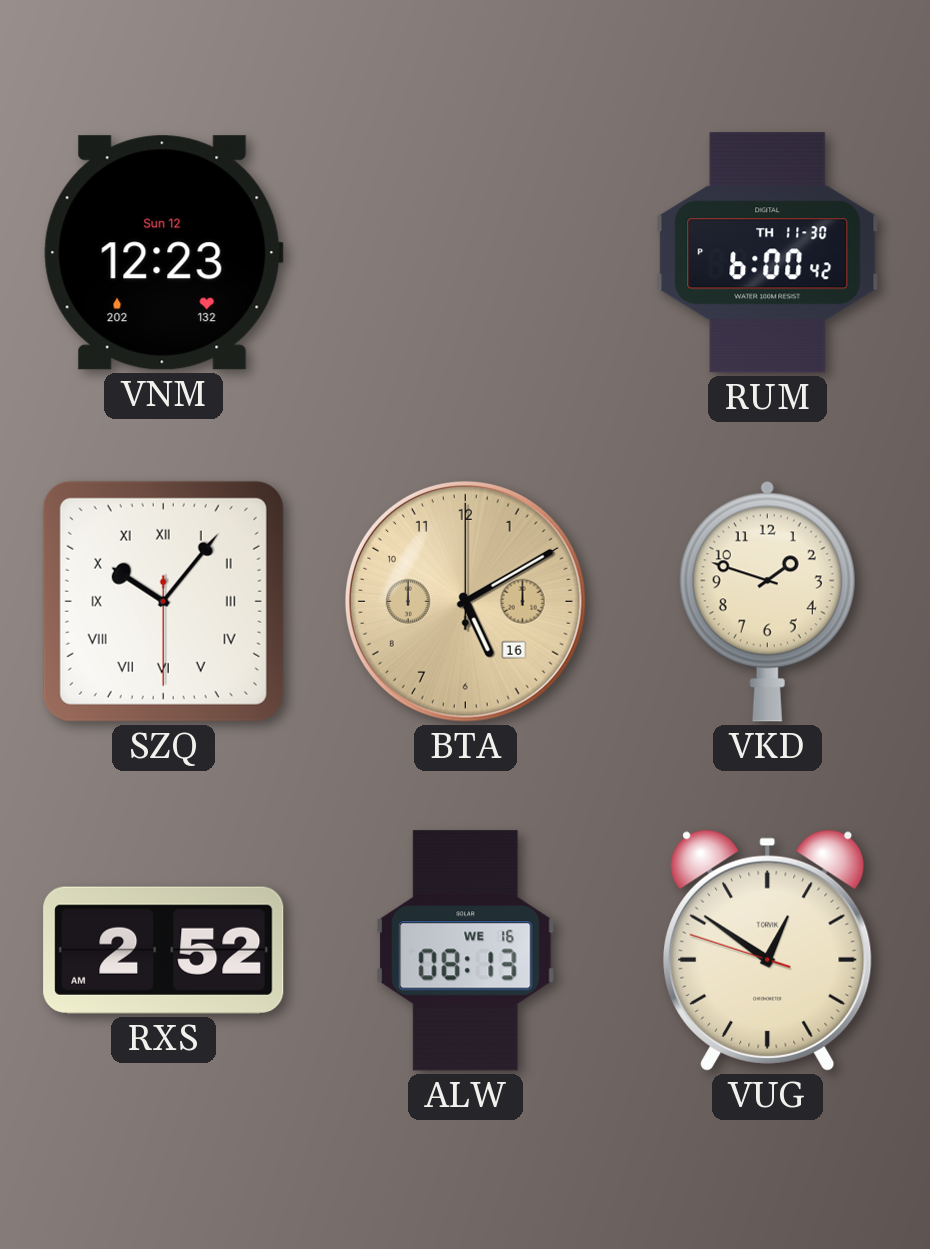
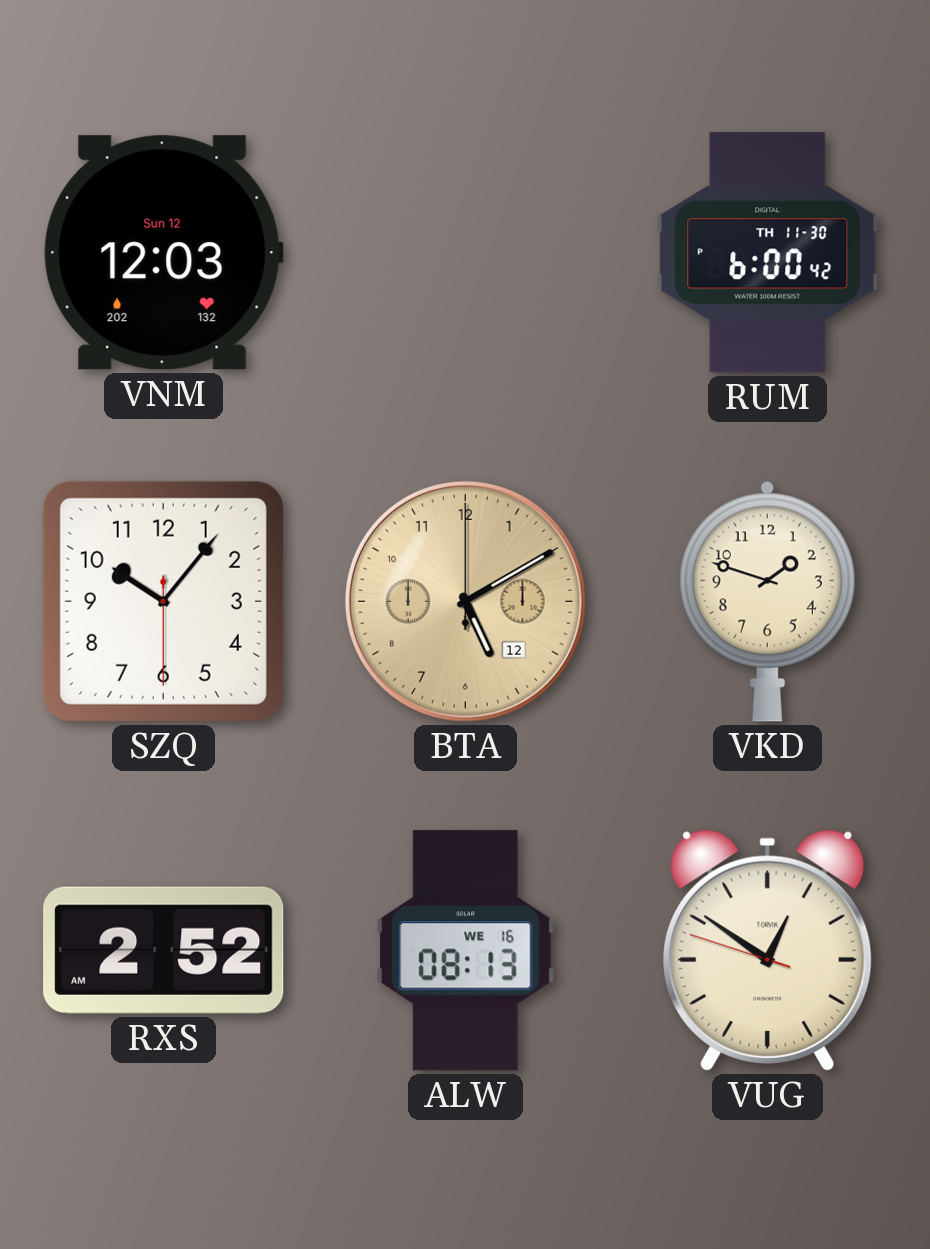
VNM: 12:23 -> 12:03
SZQ numerals: Roman -> Arabic
BTA date: 16 -> 12
